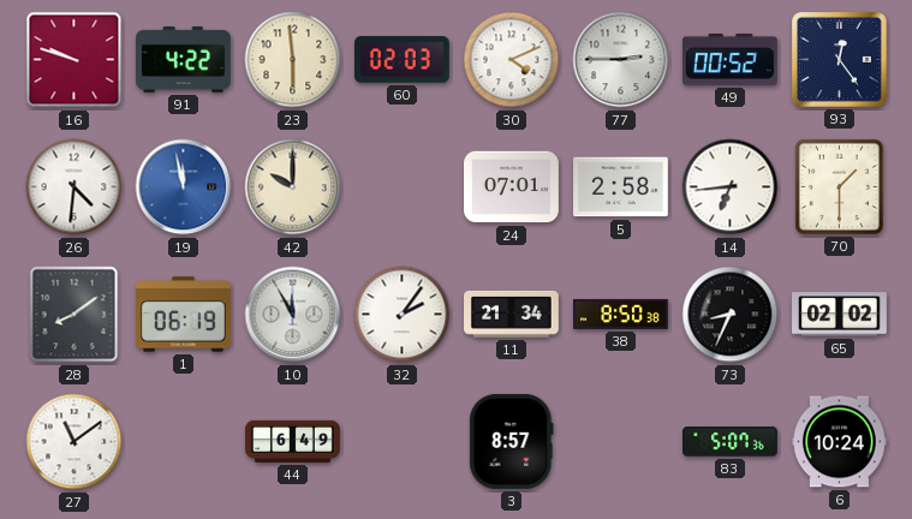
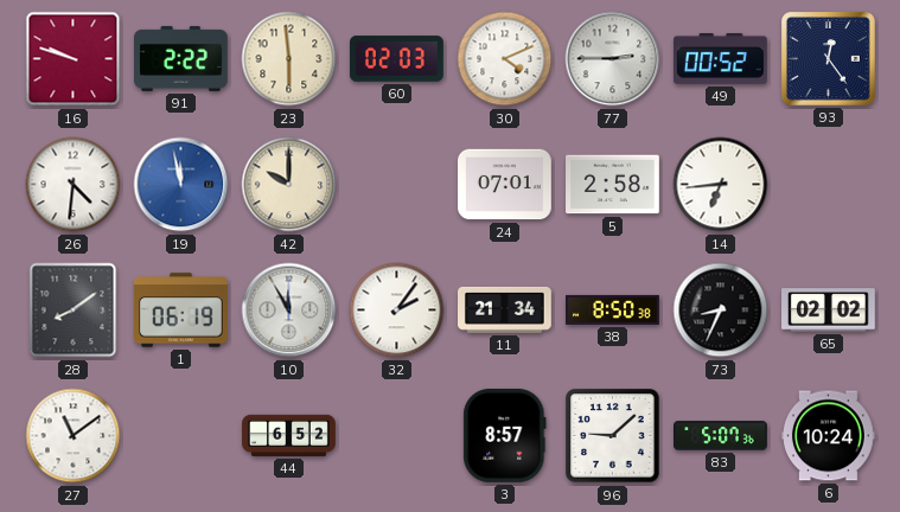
91: 4:22 -> 2:22
70: 1:30 -> none
44: 6:49 -> 6:52
96: none -> 9:08
